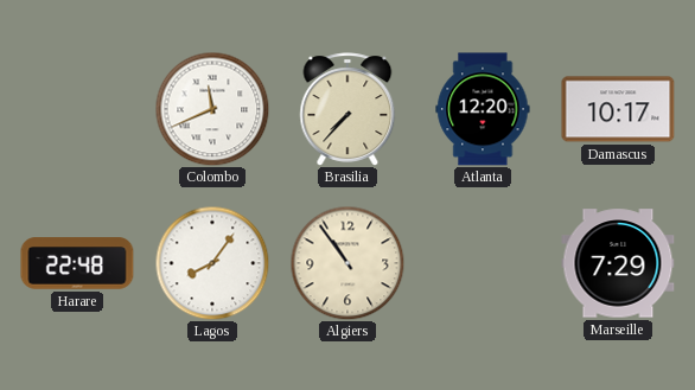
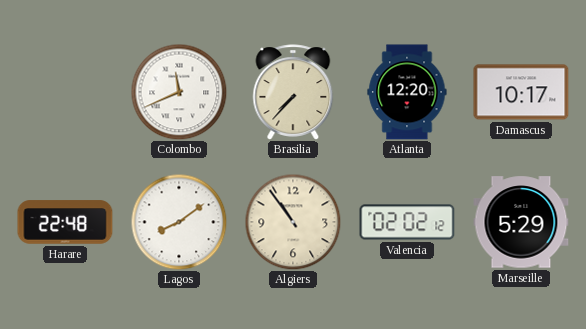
Lagos: 8:06 -> 8:09
Valencia: none -> 02:02
Marseille: 7:29 -> 5:29
